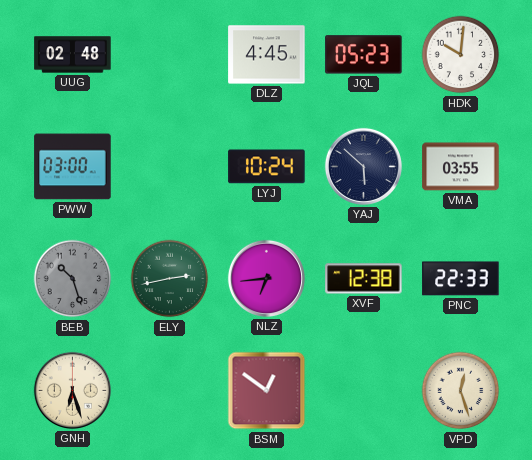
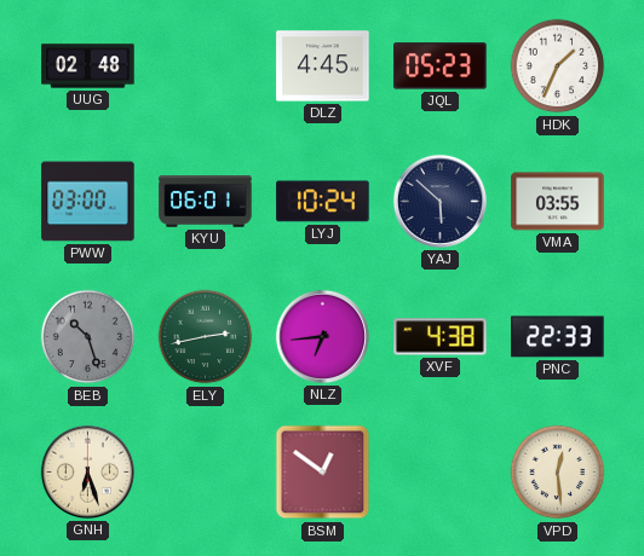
HDK: 10:01 -> 1:34
KYU: none -> 06:01
XVF: 12:38 -> 4:38
VPD: 12:27 -> 12:29
